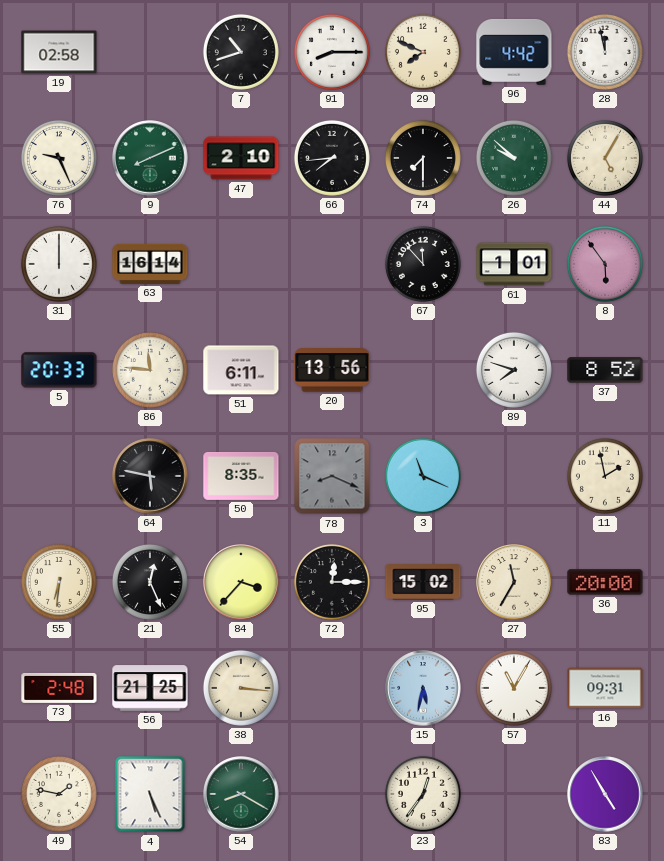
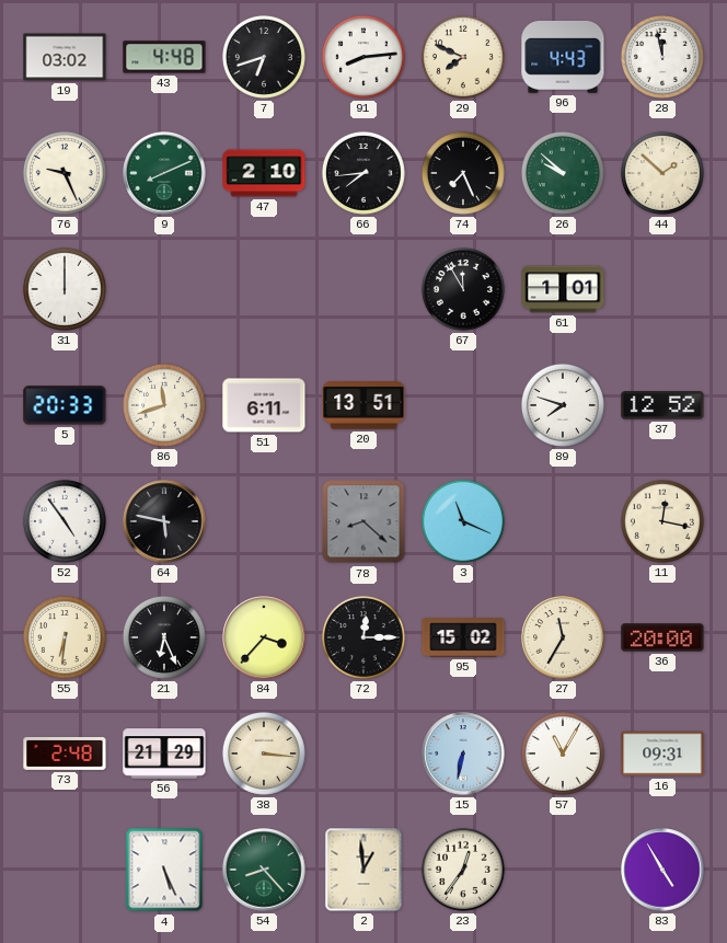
19: 02:58 -> 03:02
43: none -> 4:48
7: 10:42 -> 6:42
91: 8:15 -> 8:14
96: 4:42 -> 4:43
74: 7:30 -> 7:26
44: 5:05 -> 1:52
63: 16:14 -> none
67: 11:53 -> 11:55
8: 5:54 -> none
86: 11:46 -> 11:42
20: 13:56 -> 13:51
37: 8:52 -> 12:52
52: none -> 4:54
50: 8:35 -> none
78: 8:19 -> 8:22
11: 1:58 -> 12:17
21: 12:26 -> 6:26
56: 21:25 -> 21:29
15: 5:32 -> 6:32
49: 1:47 -> none
54: 8:20 -> 8:23
2: none -> 12:59
